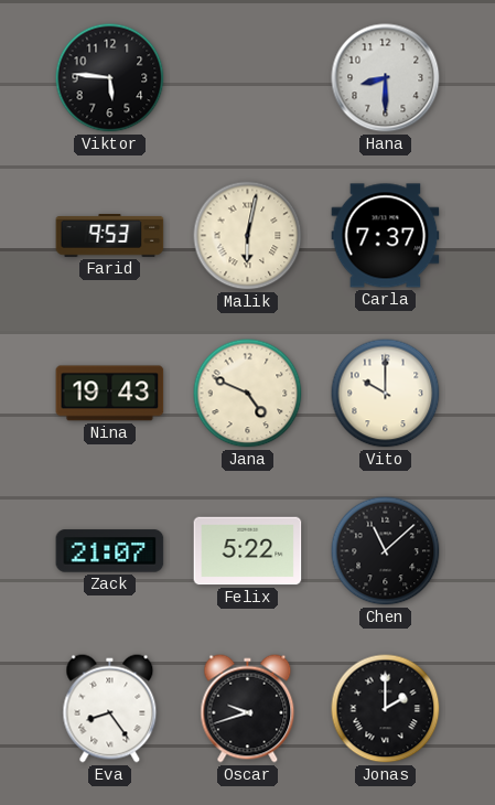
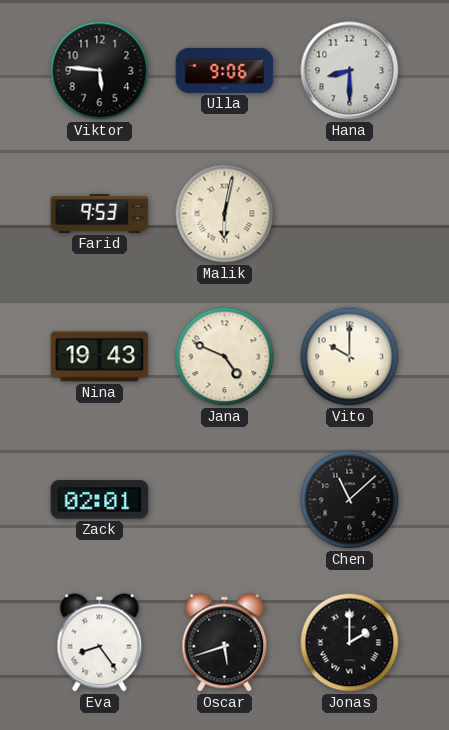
Ulla: none -> 9:06
Carla: 7:37 -> none
Zack: 21:07 -> 02:01
Felix: 5:22 -> none
Oscar: 9:42 -> 5:42
